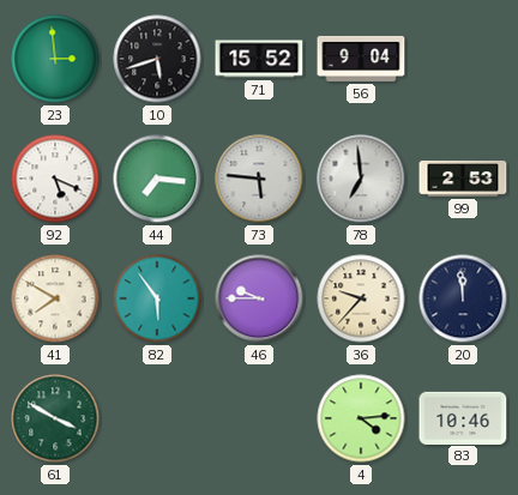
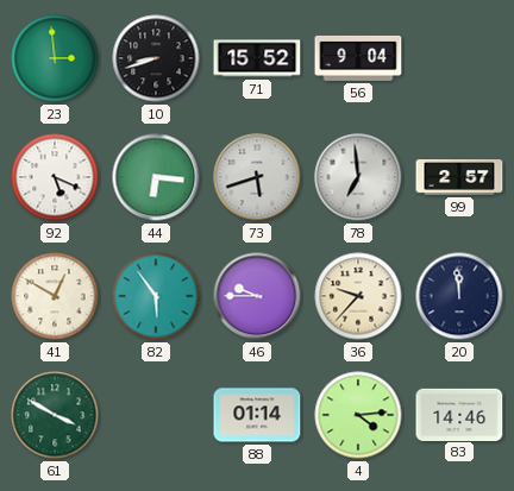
10: 5:42 -> 8:42
44: 7:16 -> 6:16
73: 5:46 -> 5:42
99: 2:53 -> 2:57
41: 7:50 -> 12:50
88: none -> 01:14
83: 10:46 -> 14:46
